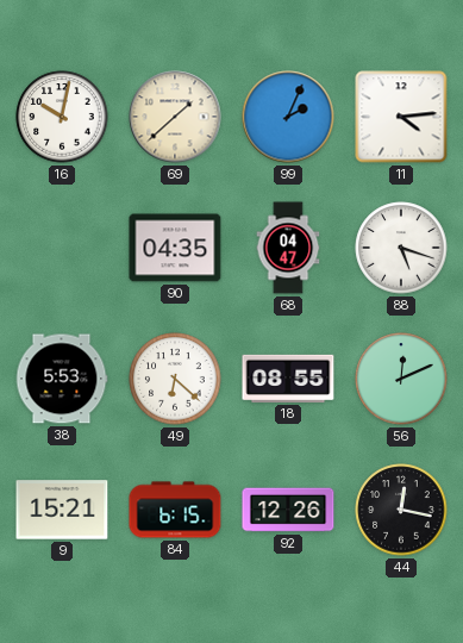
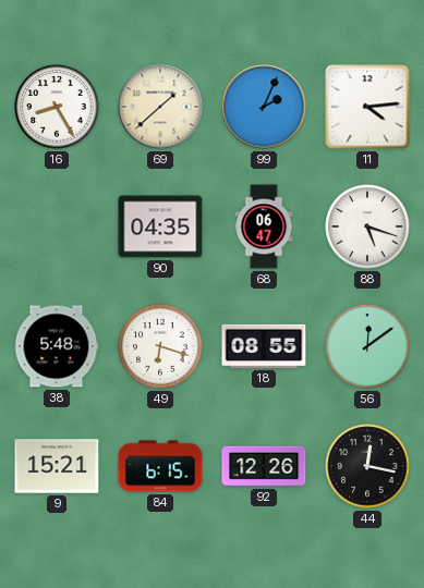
16: 10:02 -> 8:25
68: 04:47 -> 06:47
38: 5:53 -> 5:48
49: 6:22 -> 6:18
56: 12:11 -> 12:09
